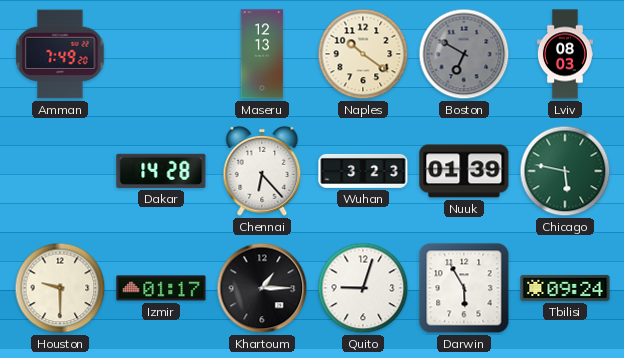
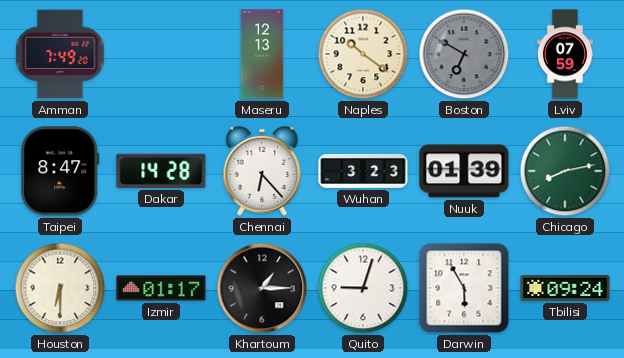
Lviv: 08:03 -> 07:59
Taipei: none -> 8:47
Chicago: 5:47 -> 8:13
Houston: 9:30 -> 6:30
